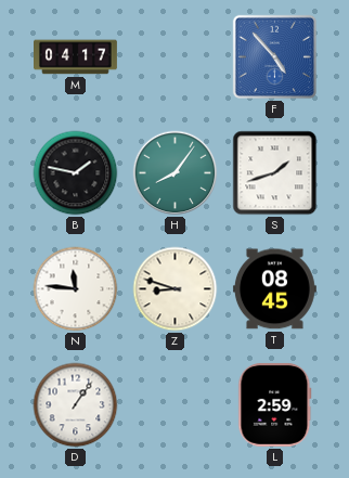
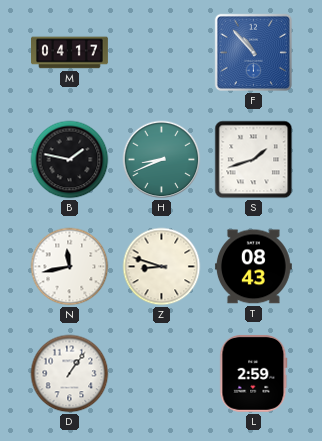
F: 4:53 -> 10:53
H: 8:06 -> 8:41
N: 11:46 -> 11:43
T: 08:45 -> 08:43
